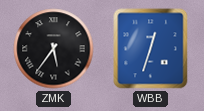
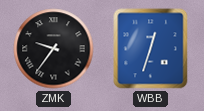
ZMK: 5:36 -> 9:36
